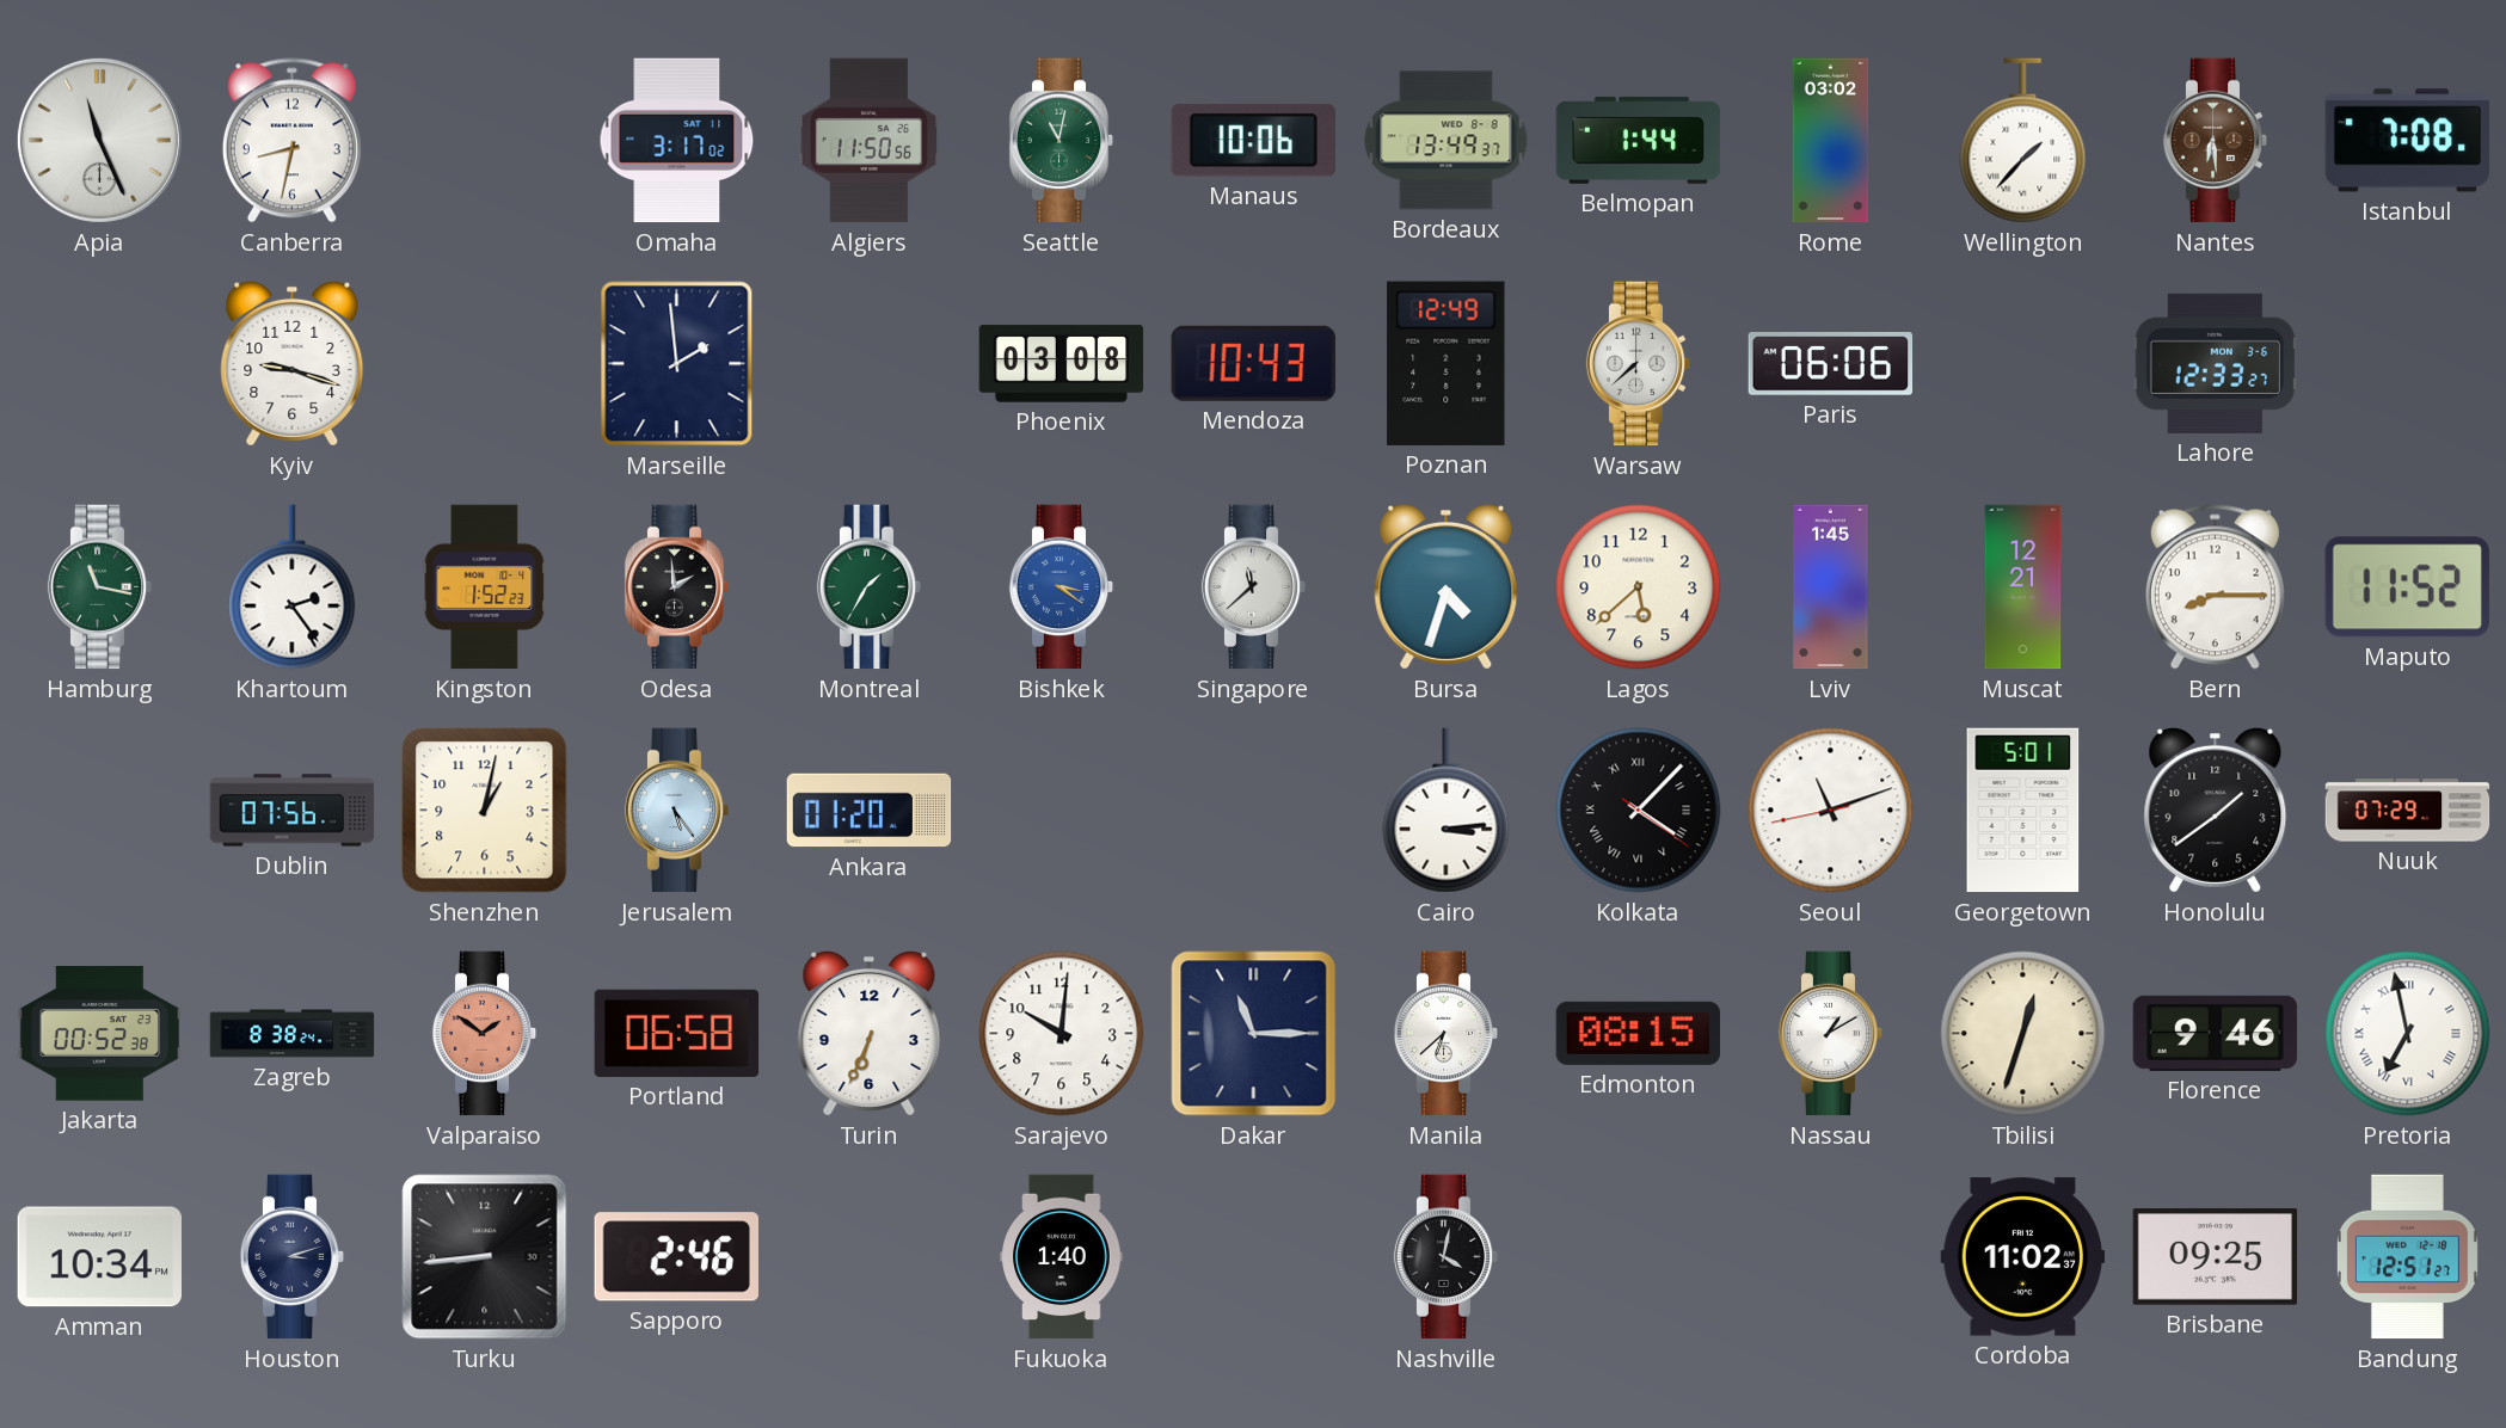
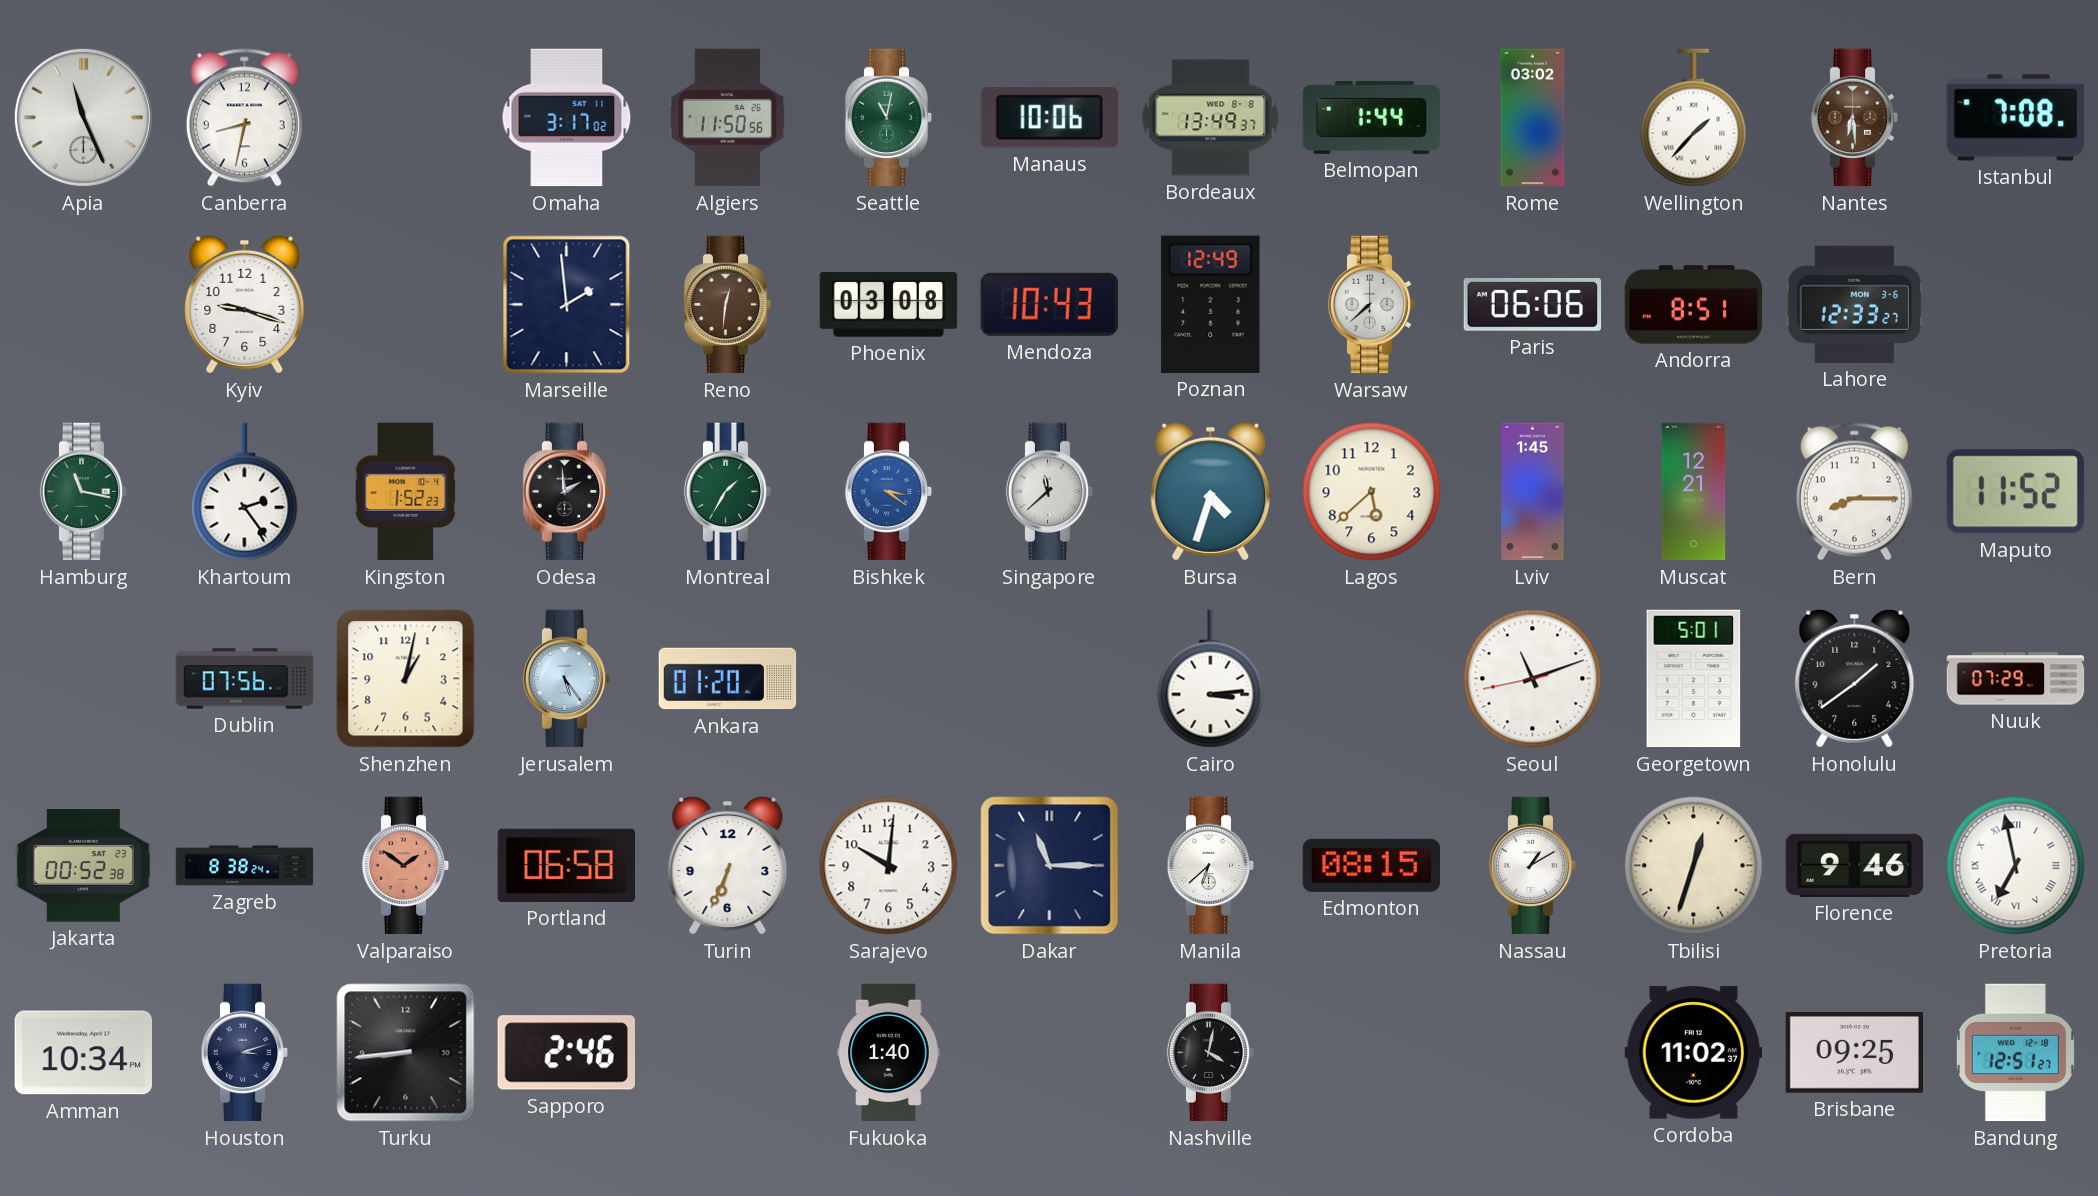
Reno: none -> 12:31
Andorra: none -> 8:51
Kolkata: 4:07 -> none
